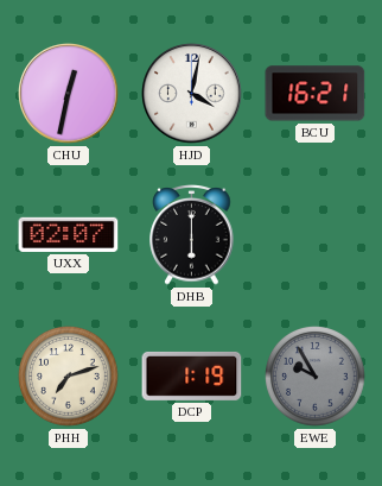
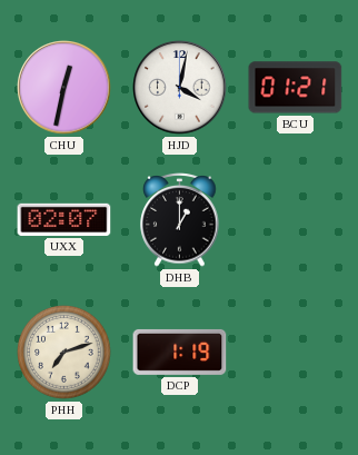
BCU: 16:21 -> 01:21
DHB: 6:00 -> 1:00
EWE: 9:55 -> none
